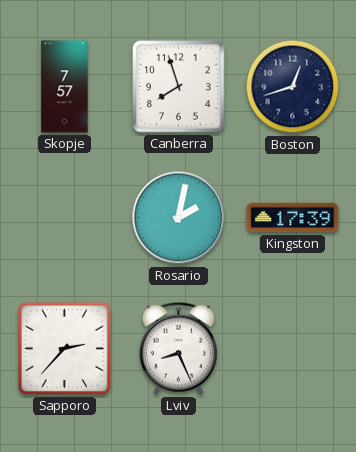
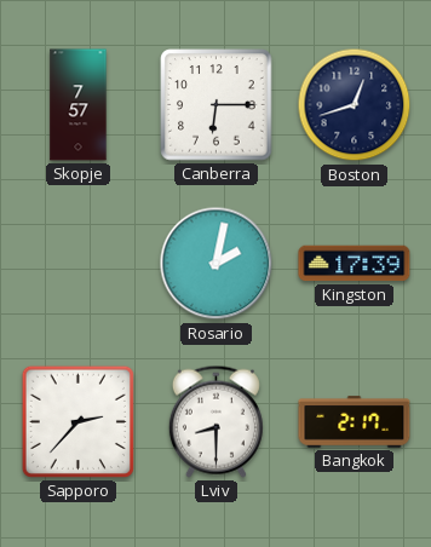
Canberra: 7:57 -> 6:15
Lviv: 8:26 -> 8:30
Bangkok: none -> 2:17
